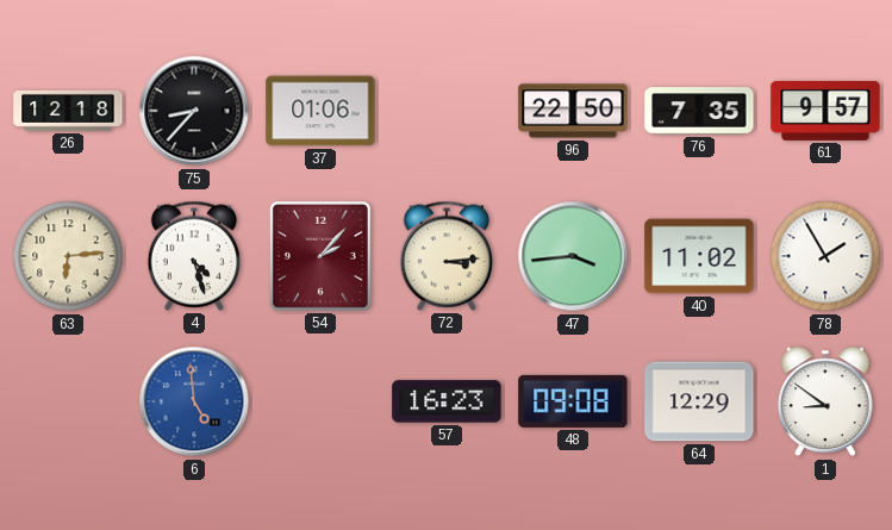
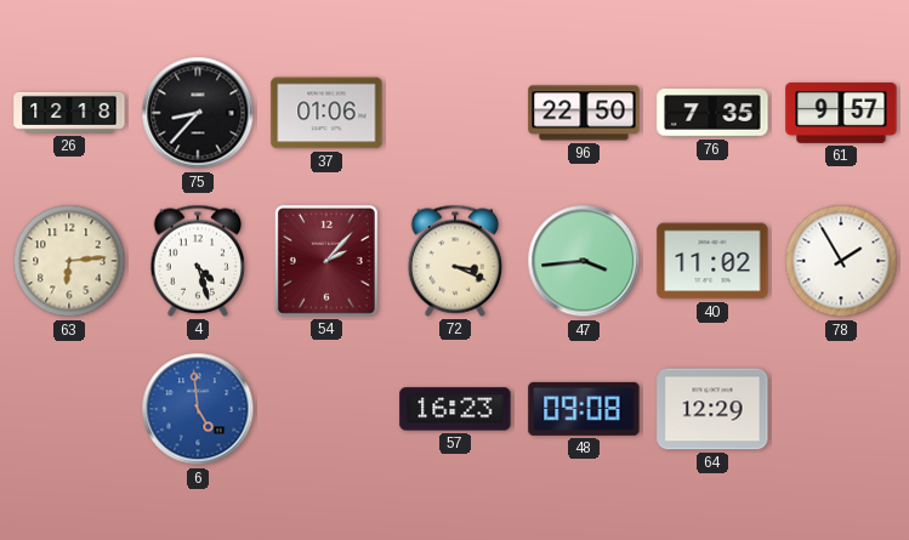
72: 3:14 -> 3:19
1: 8:51 -> none
